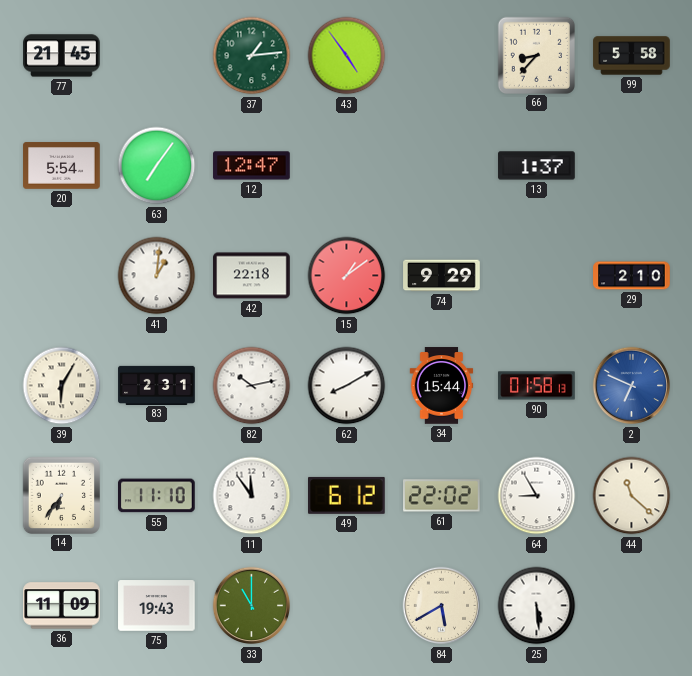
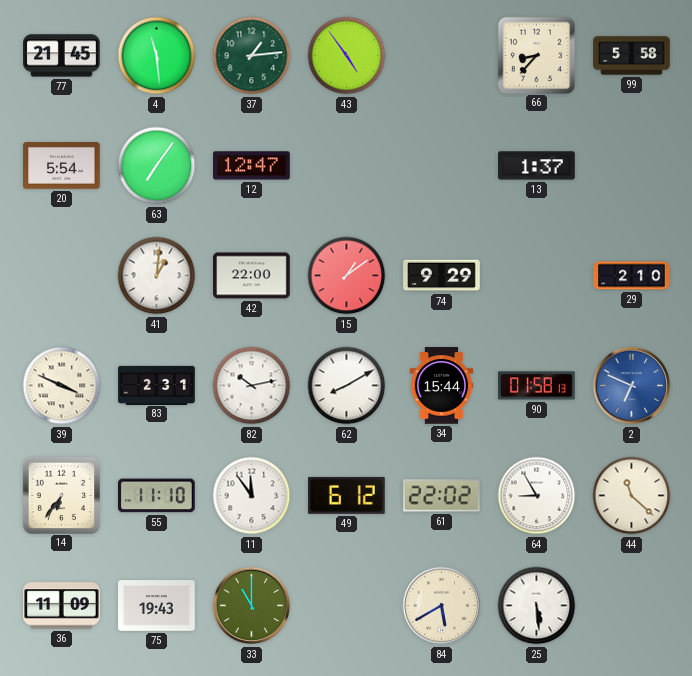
4: none -> 11:29
42: 22:18 -> 22:00
39: 6:05 -> 3:49
